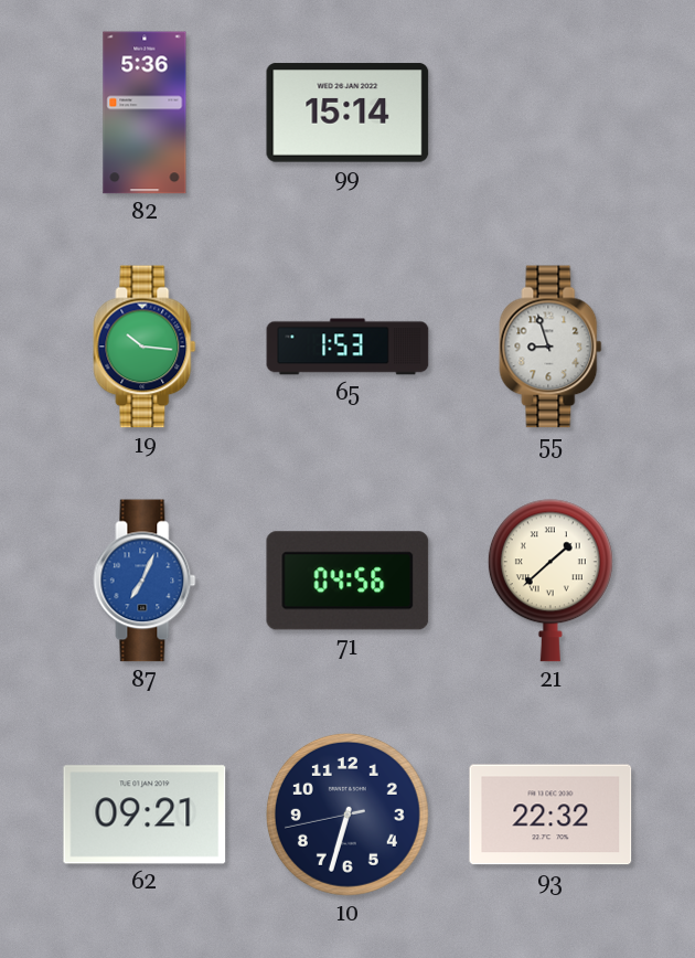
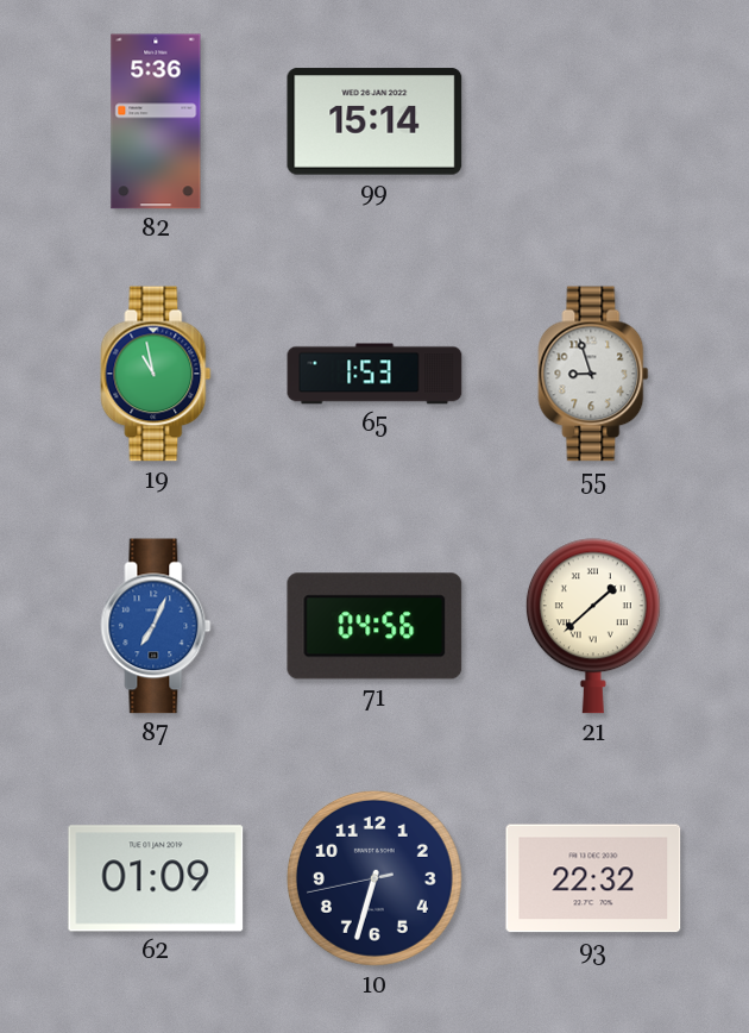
19: 10:16 -> 10:58
62: 09:21 -> 01:09
